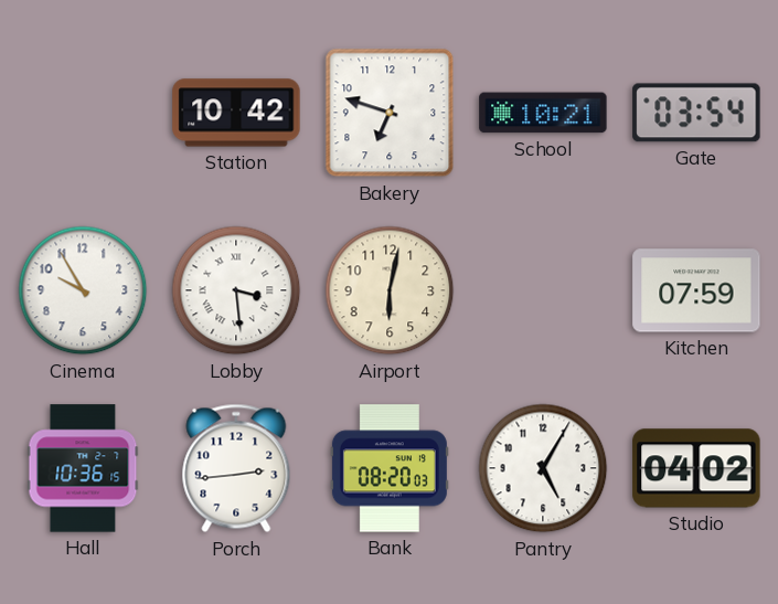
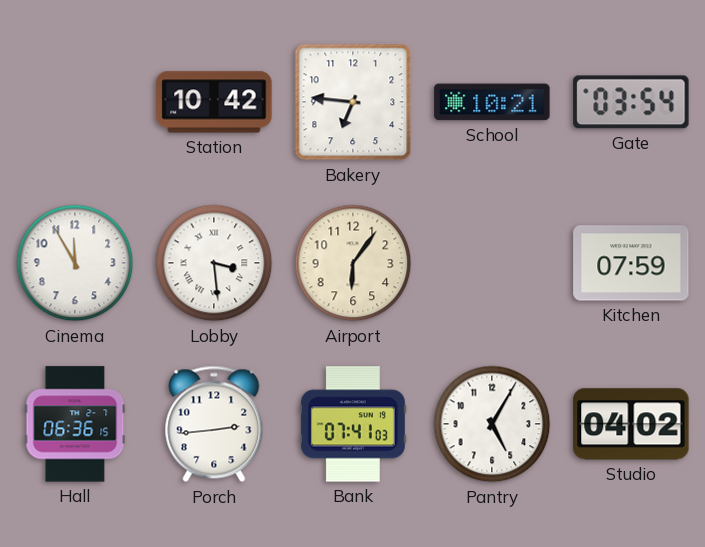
Bakery: 6:48 -> 6:46
Cinema: 9:55 -> 11:55
Airport: 6:02 -> 6:06
Hall: 10:36 -> 06:36
Bank: 08:20 -> 07:41
